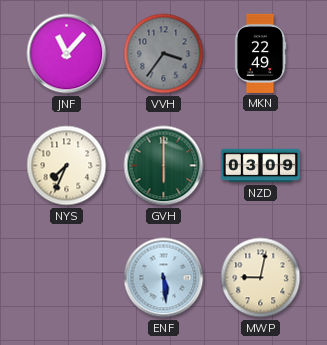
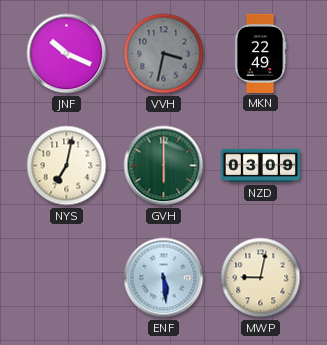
JNF: 11:07 -> 10:19
VVH: 3:36 -> 3:32
NYS: 7:34 -> 7:02
